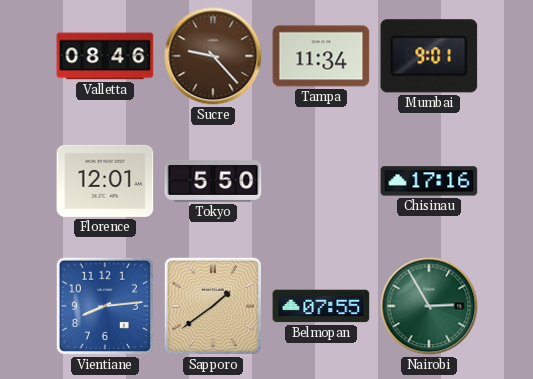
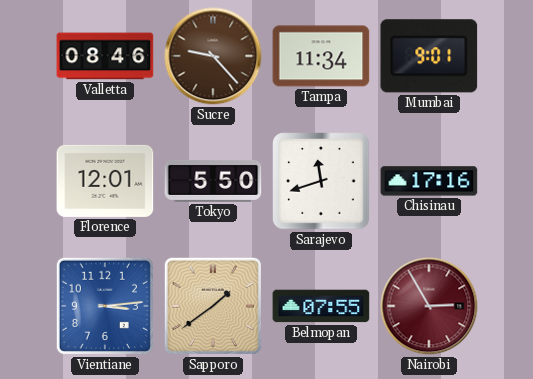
Sarajevo: none -> 11:42
Vientiane: 8:14 -> 3:14
Nairobi dial: green -> burgundy
